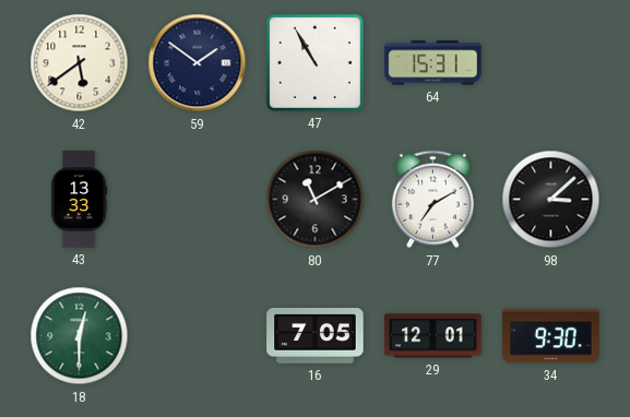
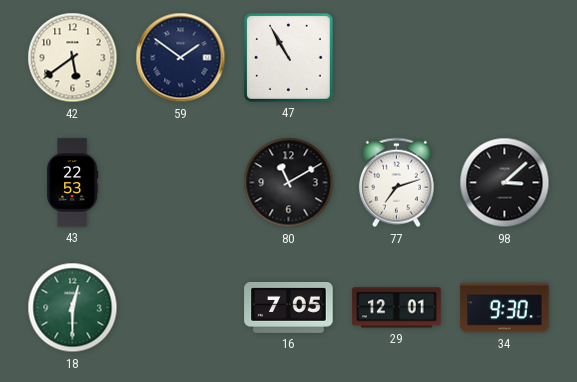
64: 15:31 -> none
43: 13:33 -> 22:53
77: 7:10 -> 7:12
